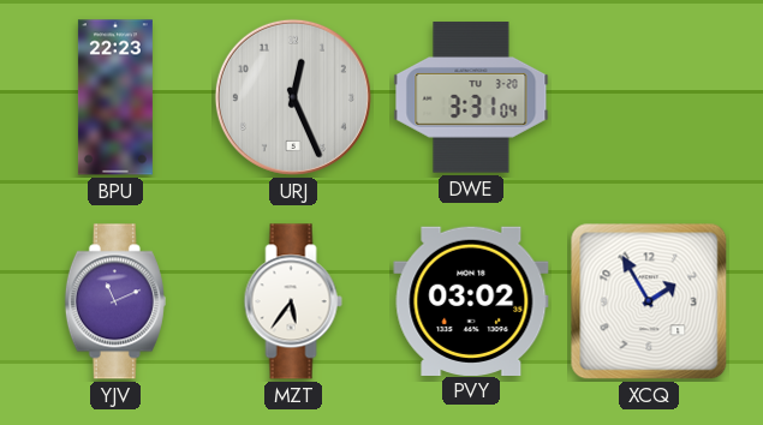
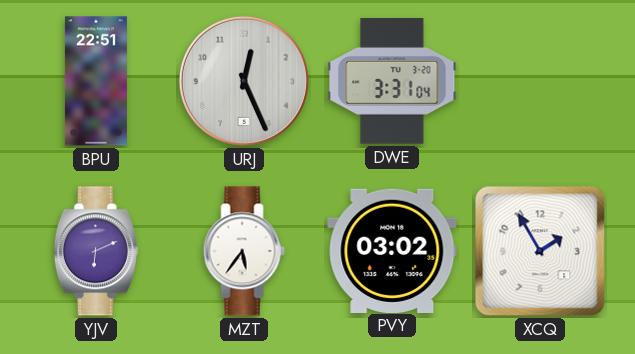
BPU: 22:23 -> 22:51
YJV: 11:11 -> 6:11
